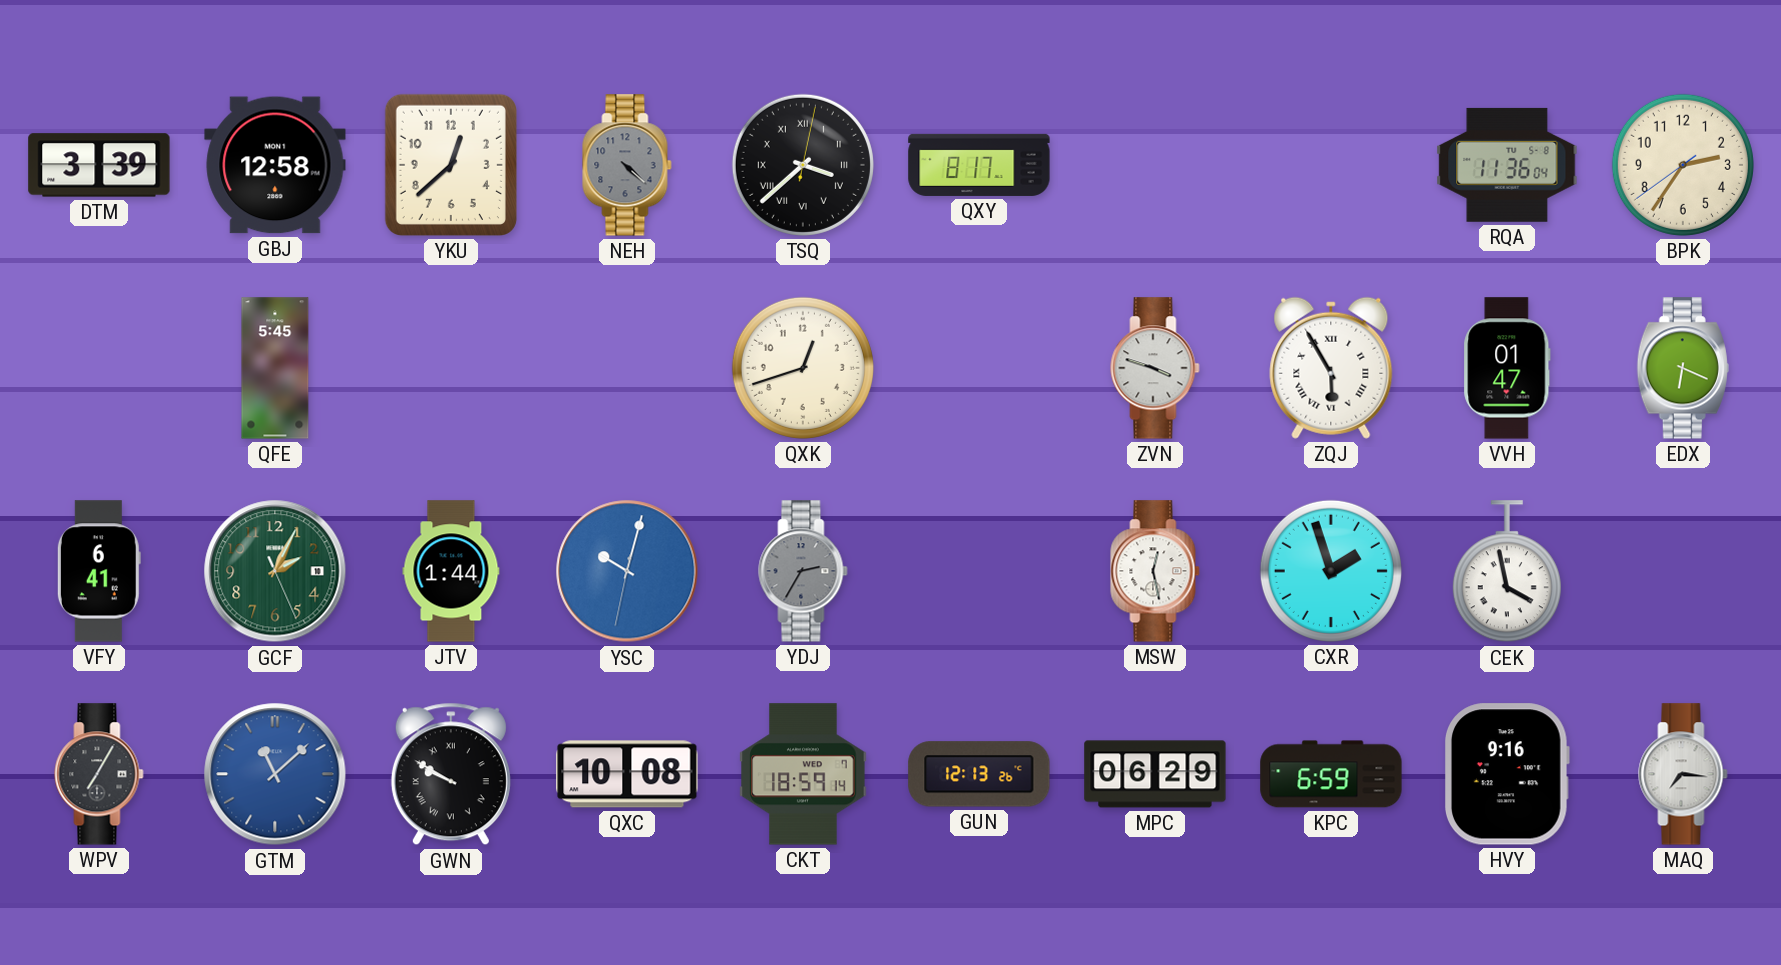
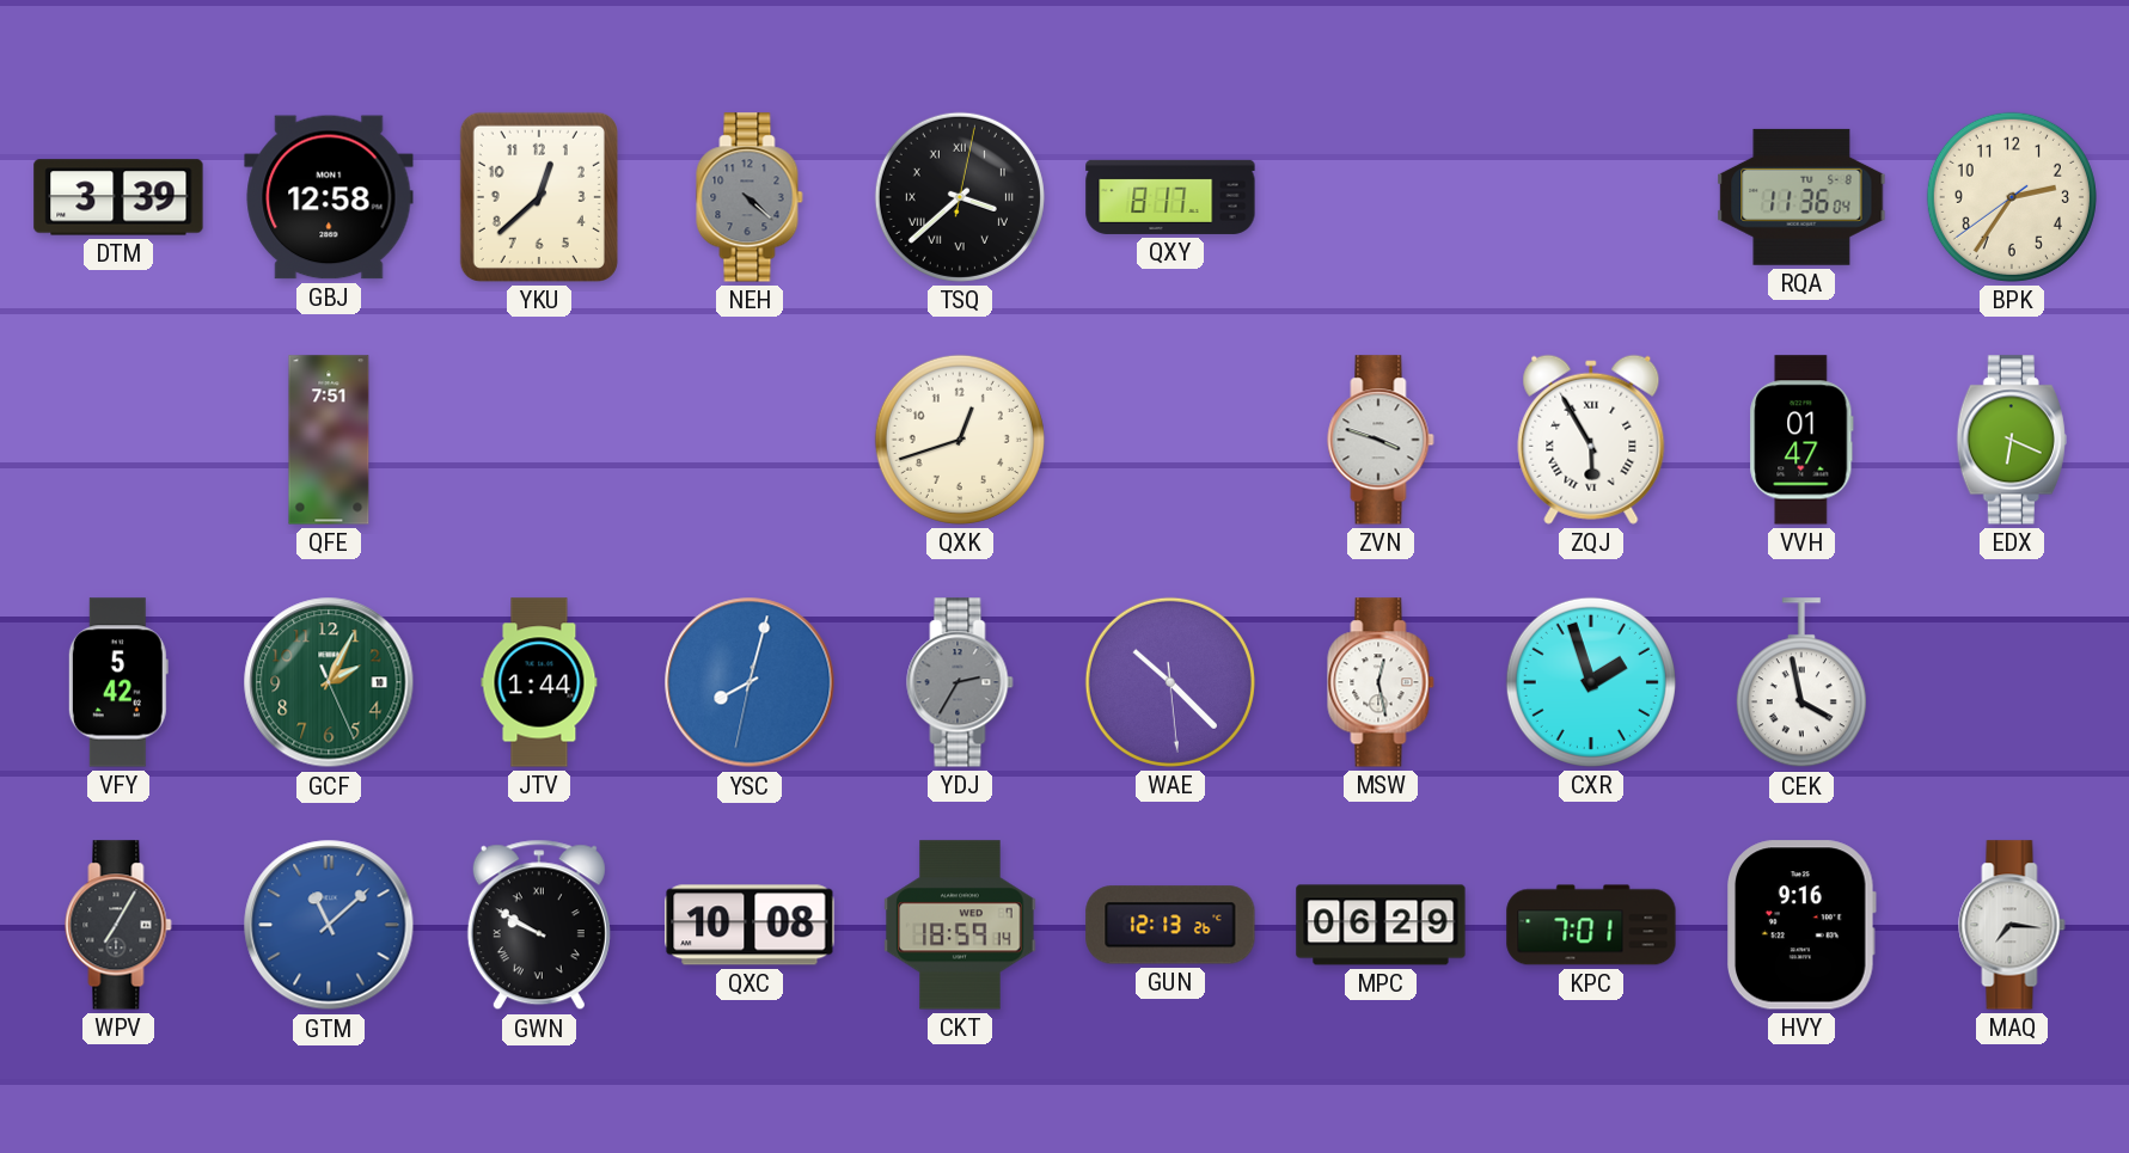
QFE: 5:45 -> 7:51
VFY: 6:41 -> 5:42
YSC: 10:02 -> 8:02
WAE: none -> 10:22
KPC: 6:59 -> 7:01
